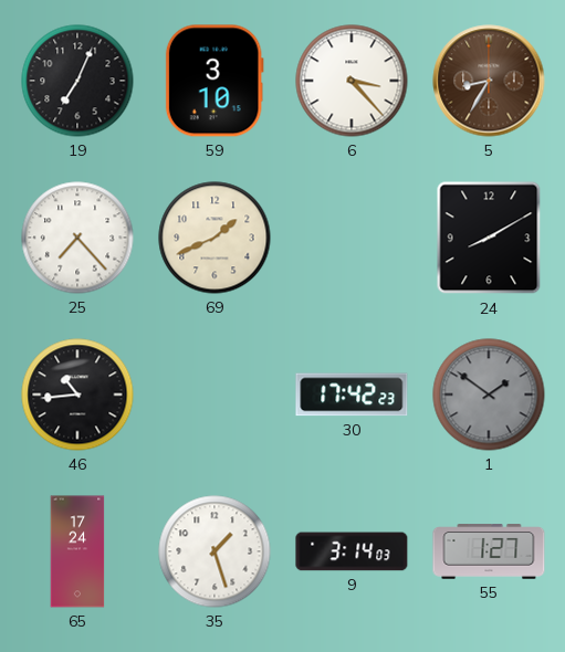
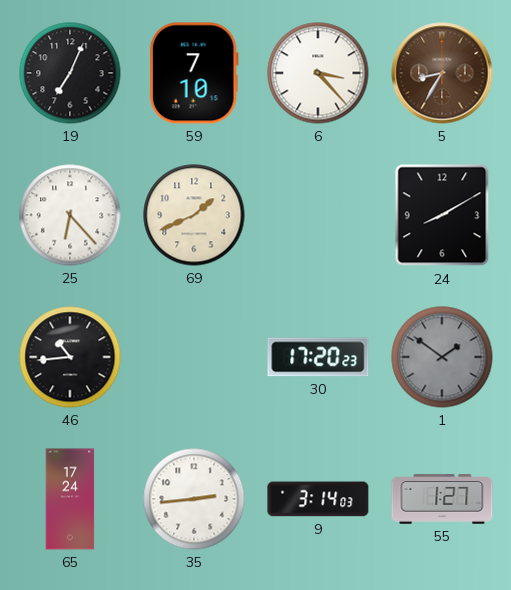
59: 3:10 -> 7:10
25: 7:23 -> 6:23
30: 17:42 -> 17:20
35: 1:27 -> 2:44
